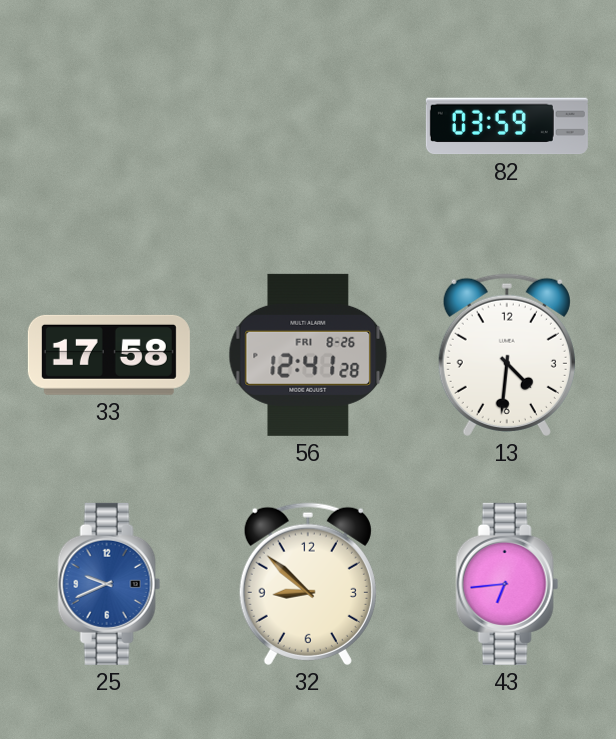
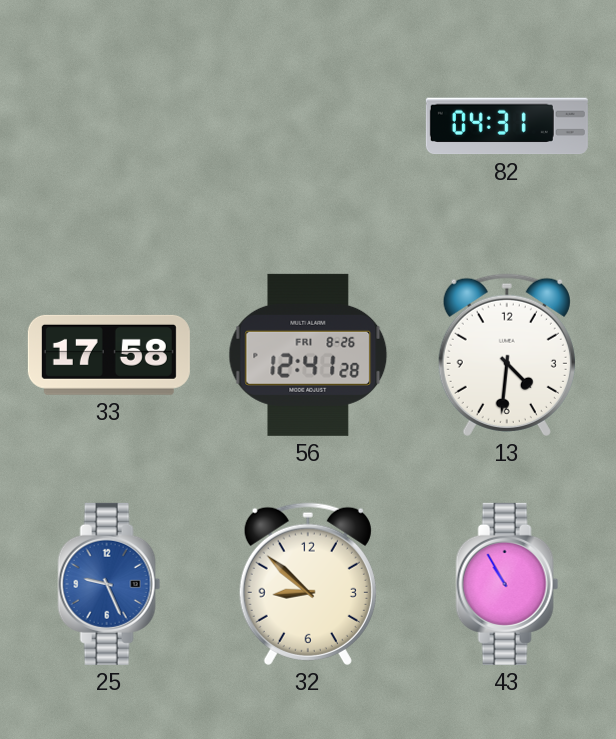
82: 03:59 -> 04:31
25: 9:41 -> 9:26
43: 6:44 -> 10:55
